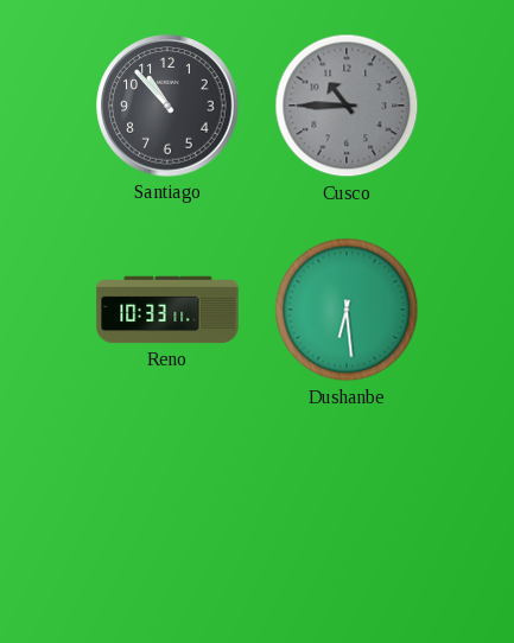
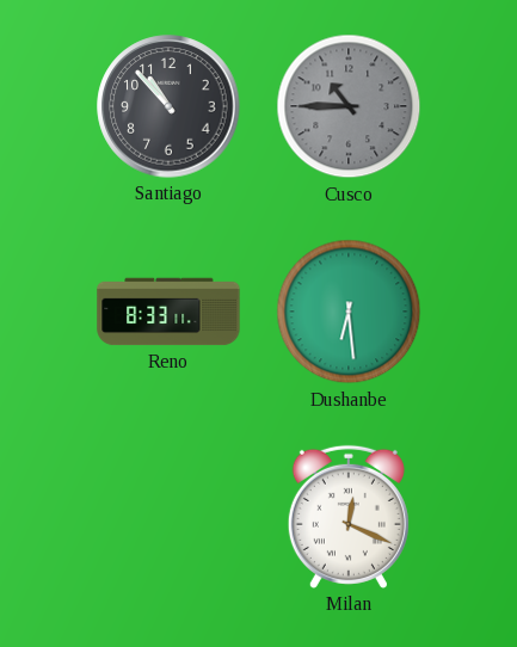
Reno: 10:33 -> 8:33
Milan: none -> 12:19
